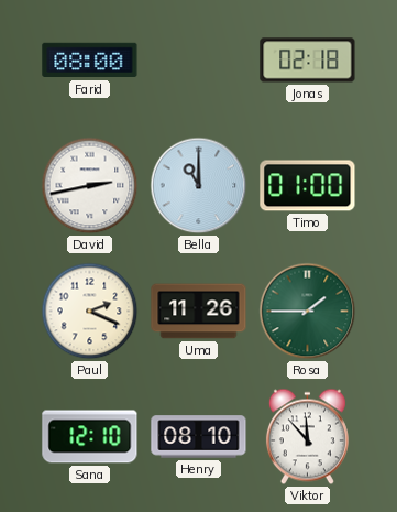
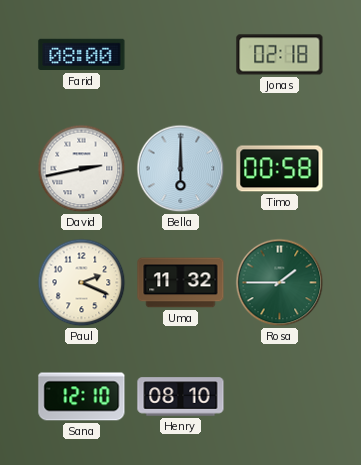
Bella: 11:00 -> 6:00
Timo: 01:00 -> 00:58
Uma: 11:26 -> 11:32
Viktor: 11:53 -> none
